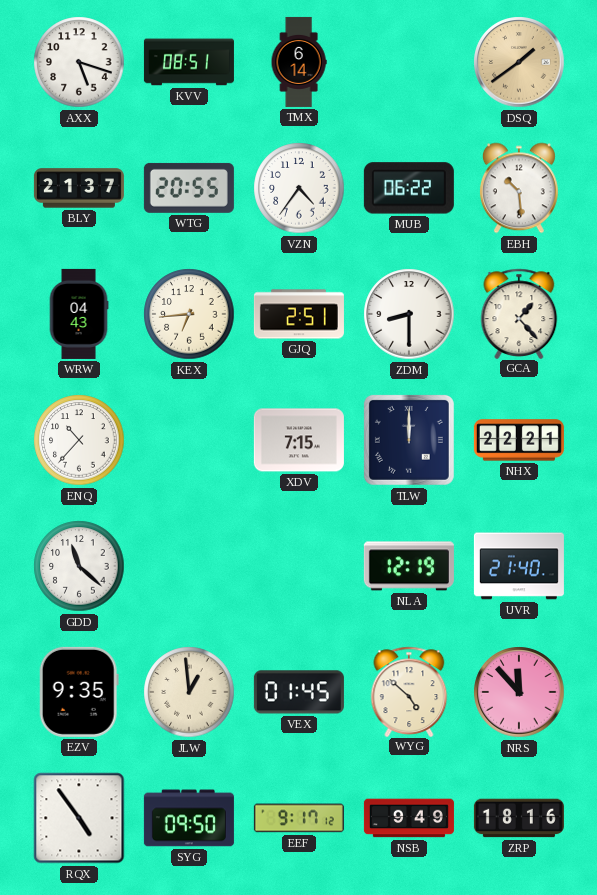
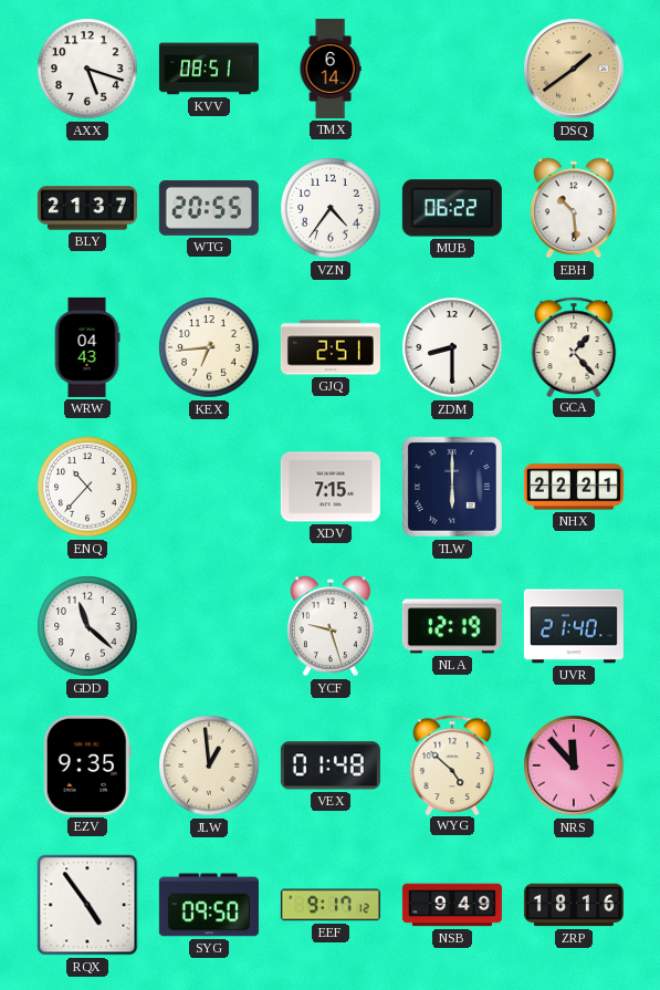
TLW: 12:00 -> 6:00
YCF: none -> 9:27
VEX: 01:45 -> 01:48
